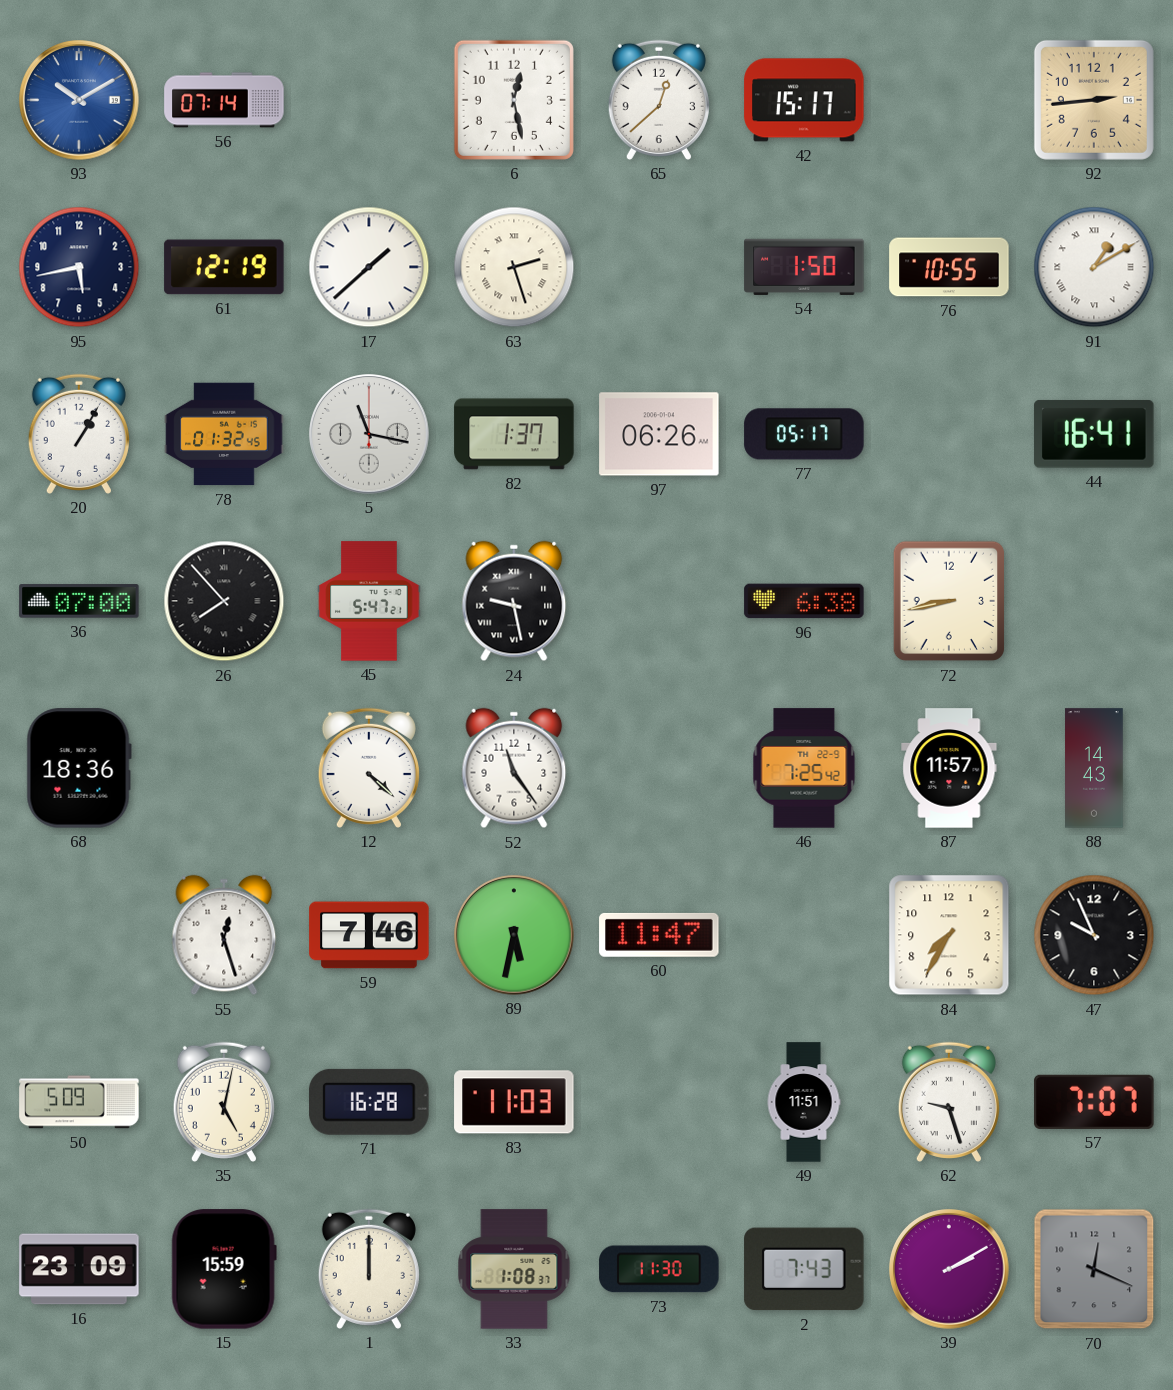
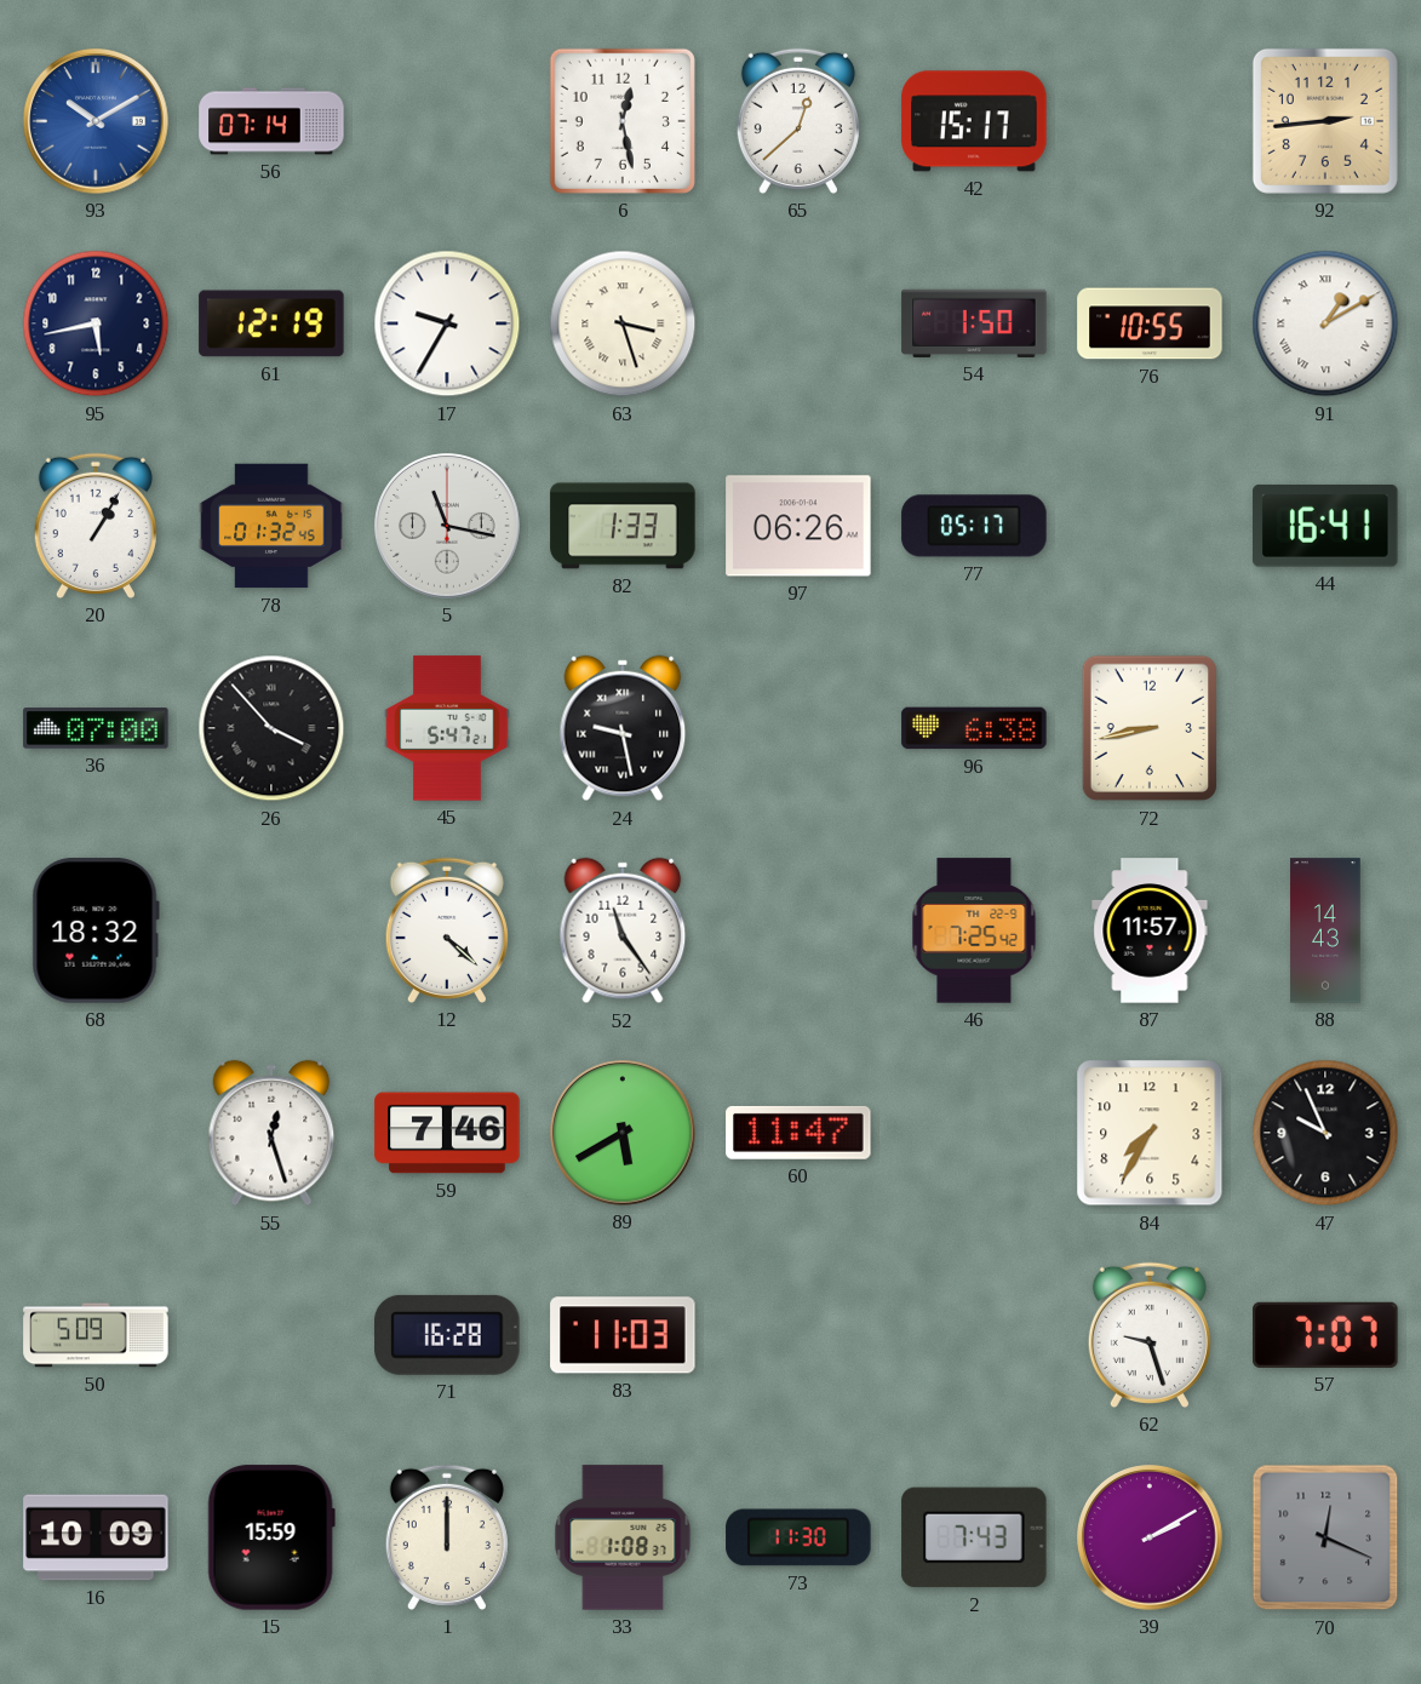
17: 1:38 -> 9:35
63: 2:27 -> 3:27
82: 1:37 -> 1:33
26: 7:53 -> 3:53
68: 18:36 -> 18:32
89: 5:32 -> 5:40
35: 5:02 -> none
49: 11:51 -> none
16: 23:09 -> 10:09
